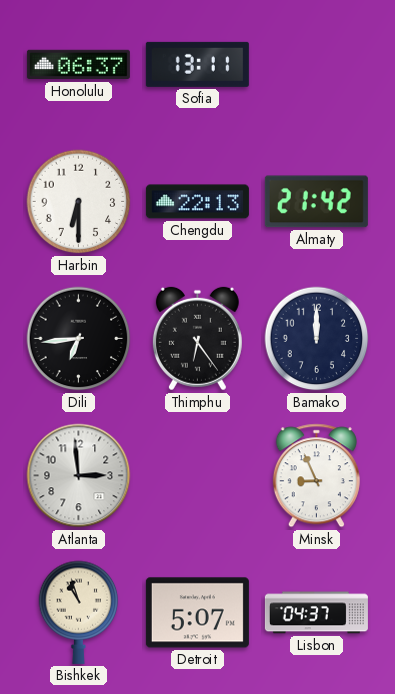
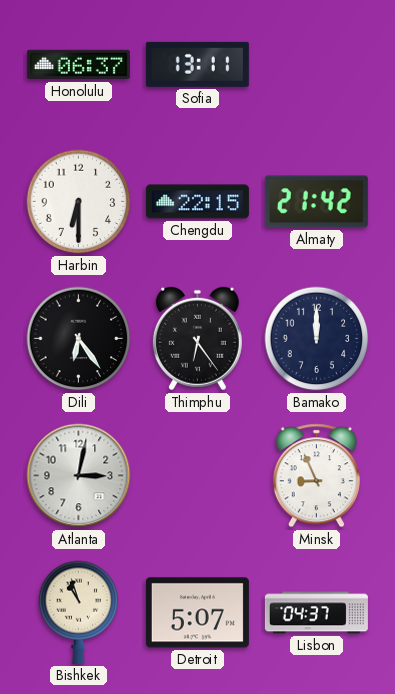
Chengdu: 22:13 -> 22:15
Dili: 6:44 -> 6:24
Atlanta: 2:59 -> 3:02
